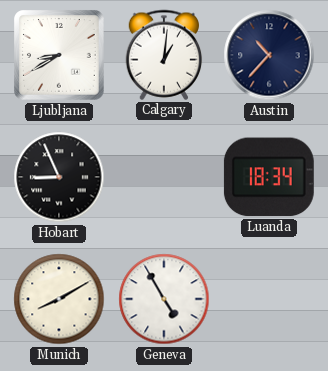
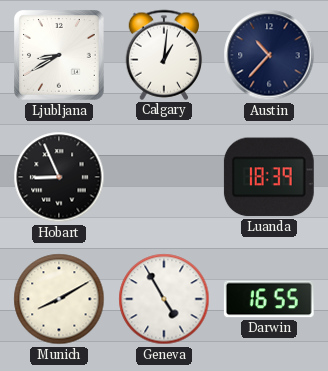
Luanda: 18:34 -> 18:39
Darwin: none -> 16:55
